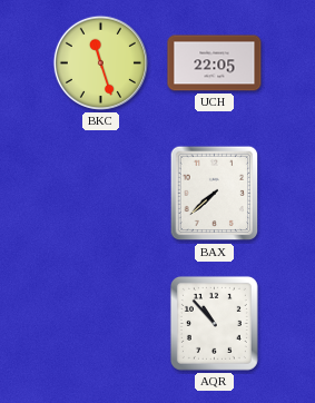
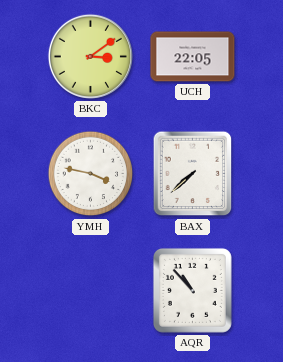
BKC: 11:27 -> 3:09
YMH: none -> 3:47
